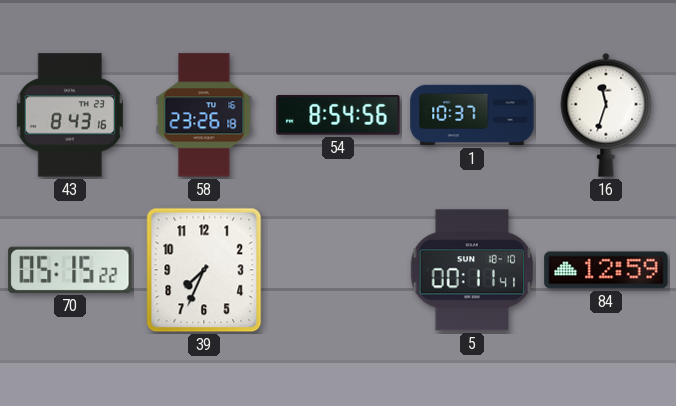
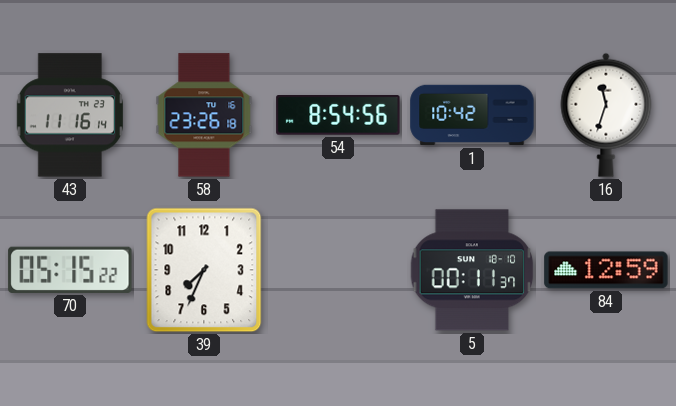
43: 8:43 -> 11:16
1: 10:37 -> 10:42
5: 00:11:41 -> 00:11:37
